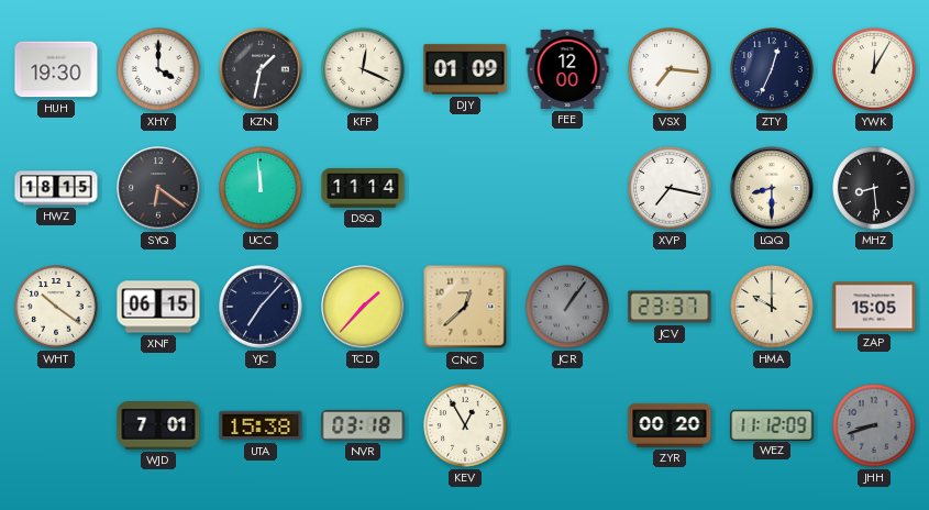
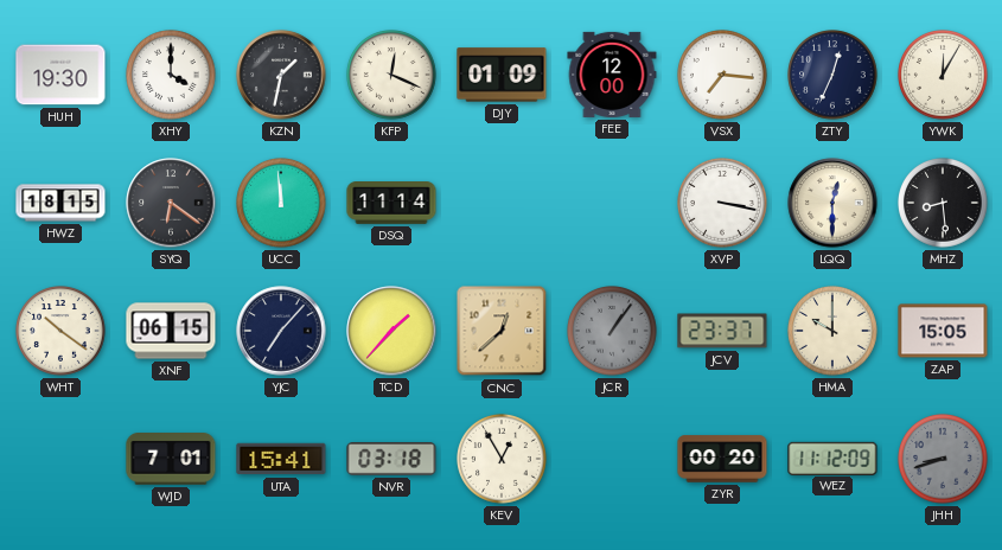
XVP: 7:17 -> 3:17
LQQ: 8:30 -> 12:30
UTA: 15:38 -> 15:41
